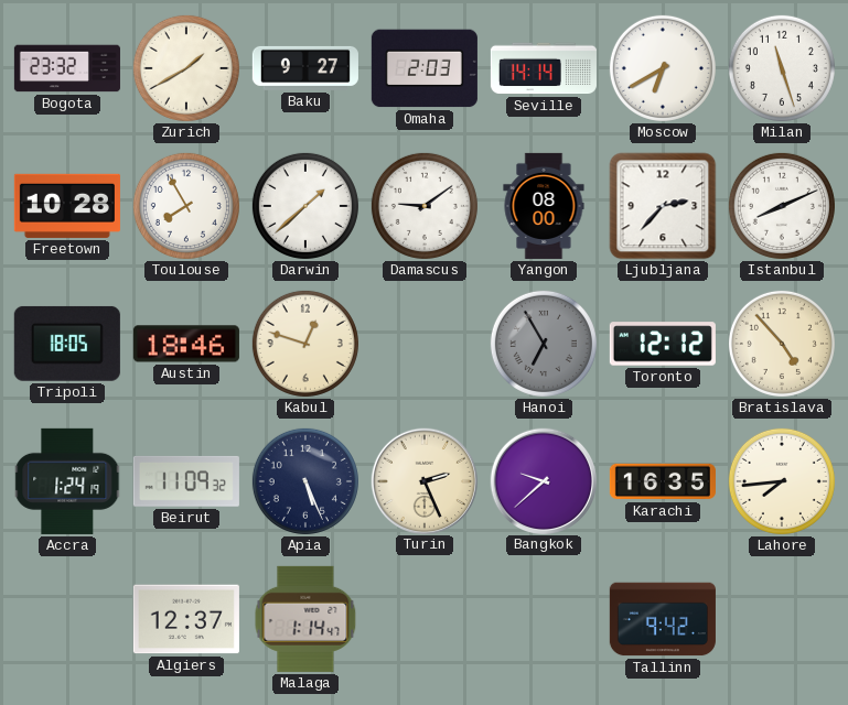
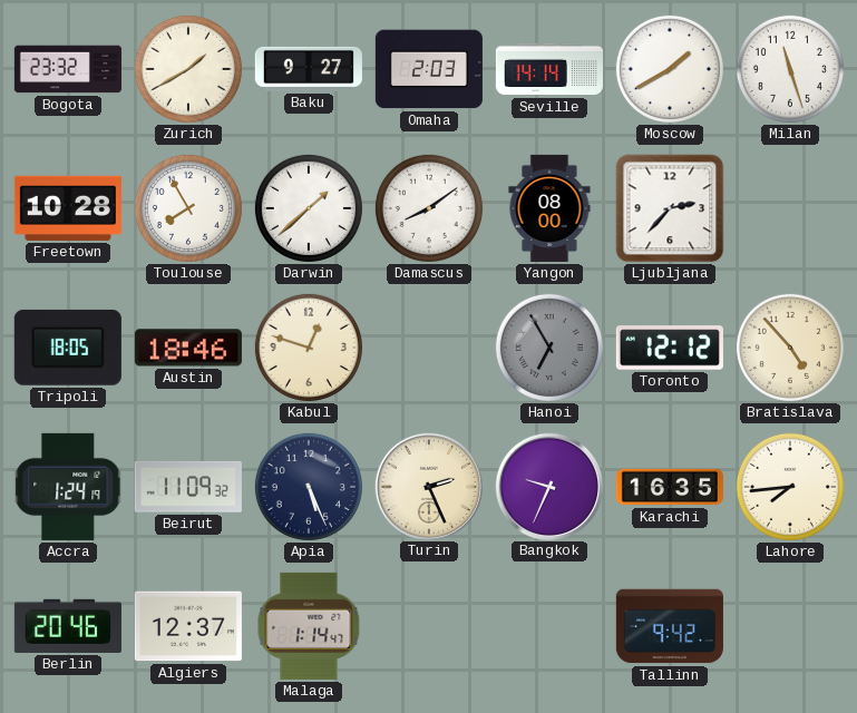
Moscow: 6:40 -> 1:40
Damascus: 9:09 -> 8:09
Istanbul: 8:11 -> none
Bangkok: 9:38 -> 9:34
Berlin: none -> 20:46
